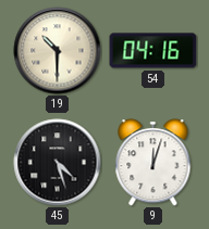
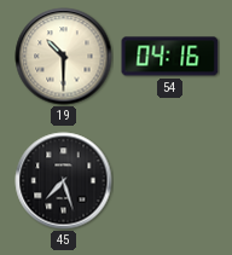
45: 4:27 -> 7:27
9: 12:03 -> none
